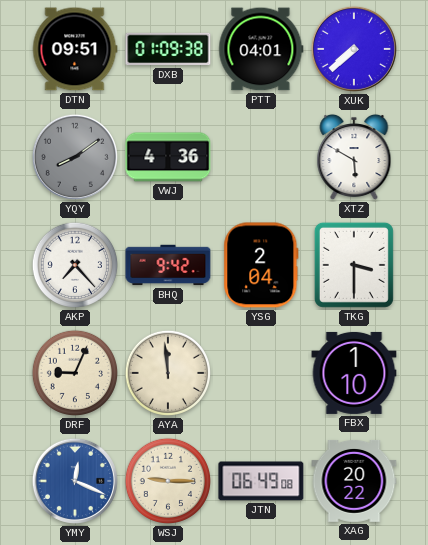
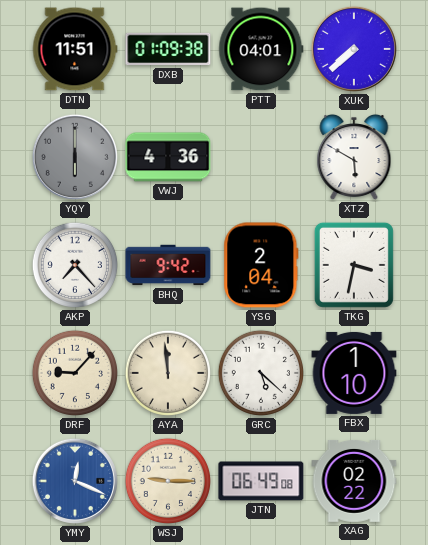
DTN: 09:51 -> 11:51
YQY: 8:09 -> 6:00
TKG: 3:30 -> 3:32
DRF: 9:04 -> 9:07
GRC: none -> 5:22
XAG: 20:22 -> 02:22
